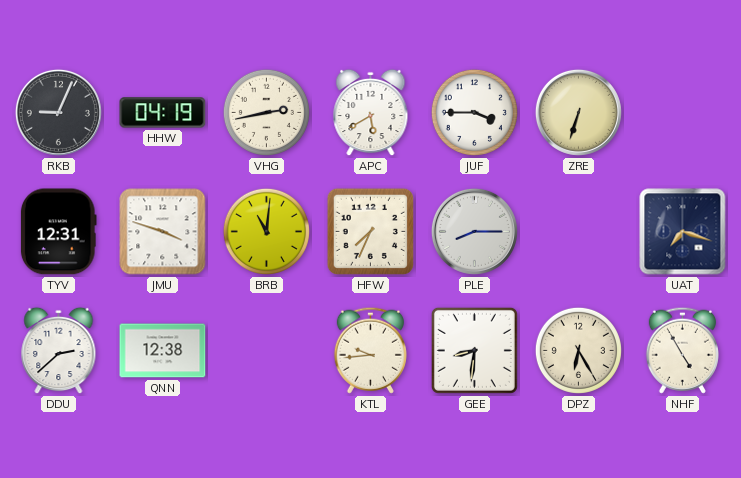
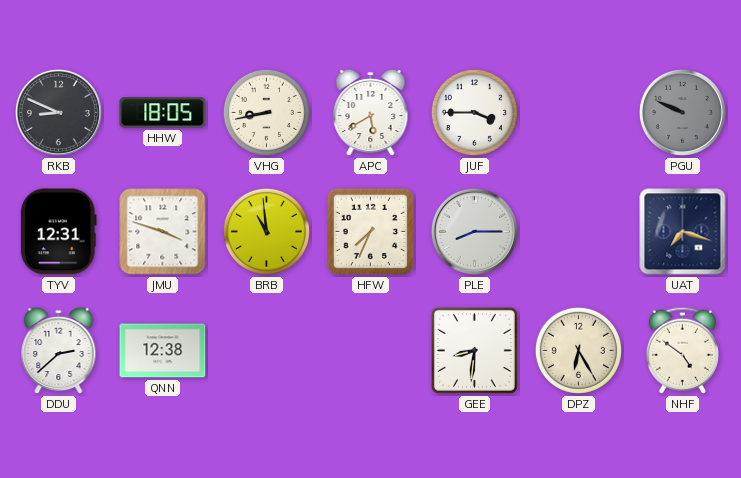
RKB: 9:04 -> 8:49
HHW: 04:19 -> 18:05
VHG: 2:43 -> 8:43
ZRE: 6:33 -> none
PGU: none -> 9:49
BRB: 11:01 -> 10:59
KTL: 9:44 -> none
NHF: 4:55 -> 4:51
